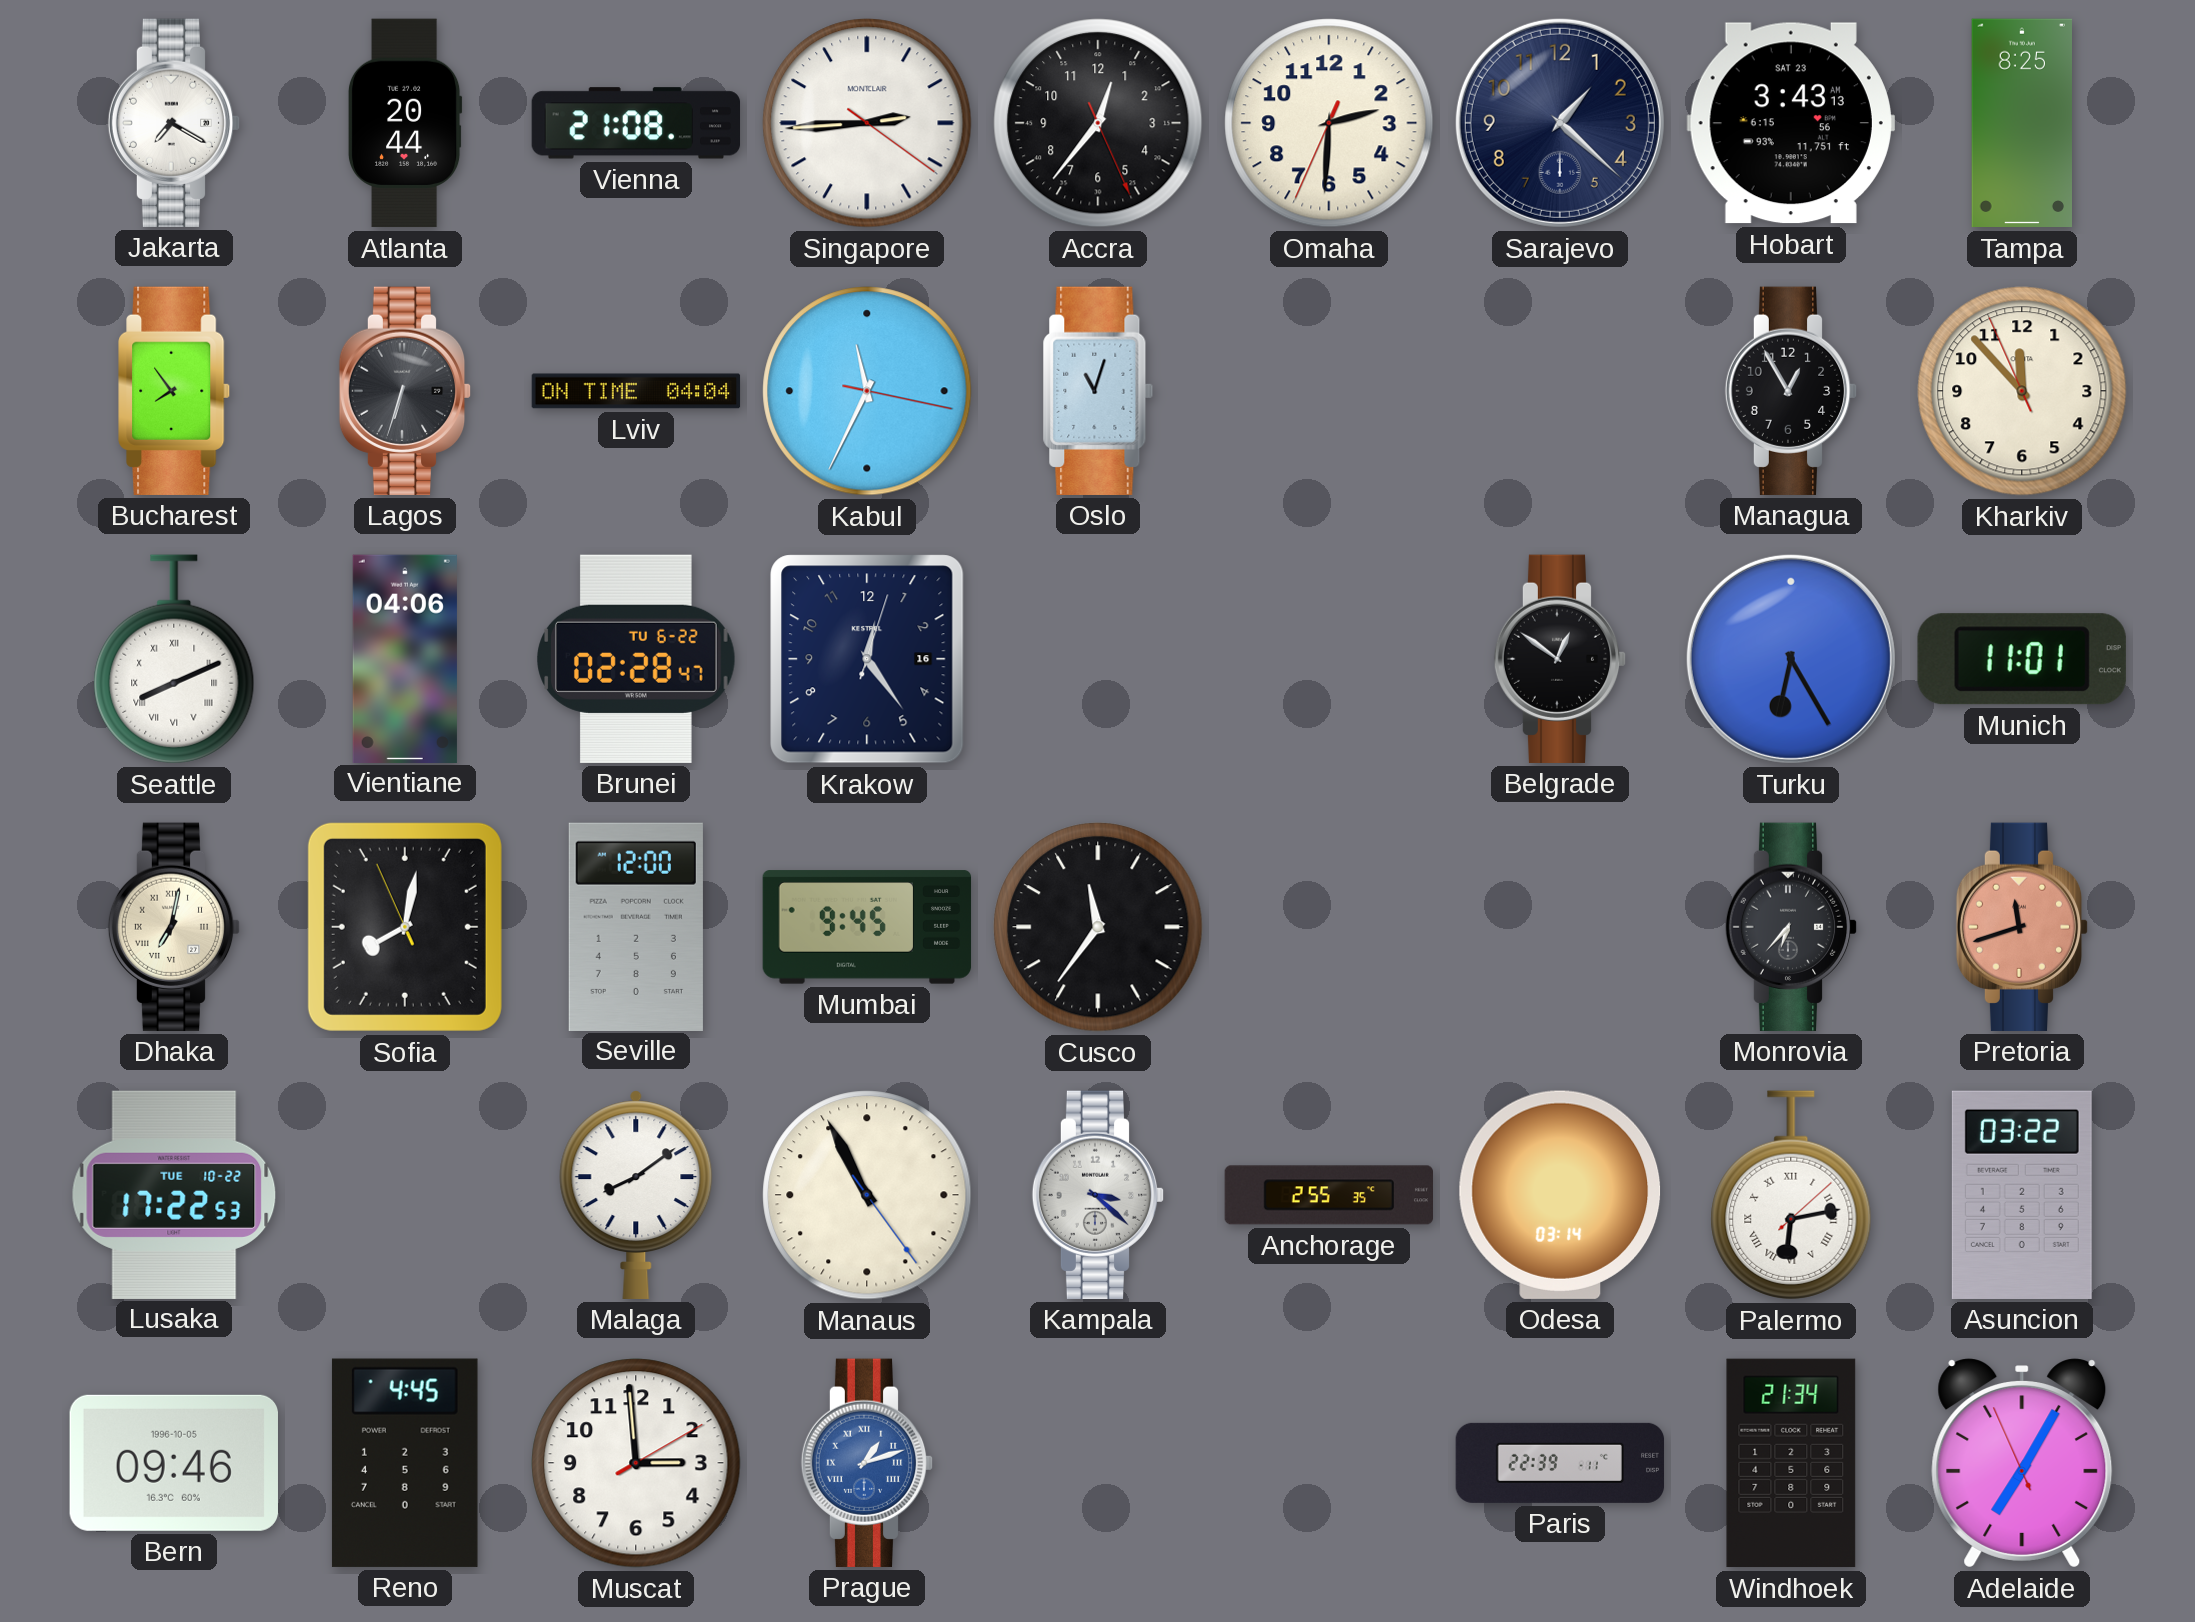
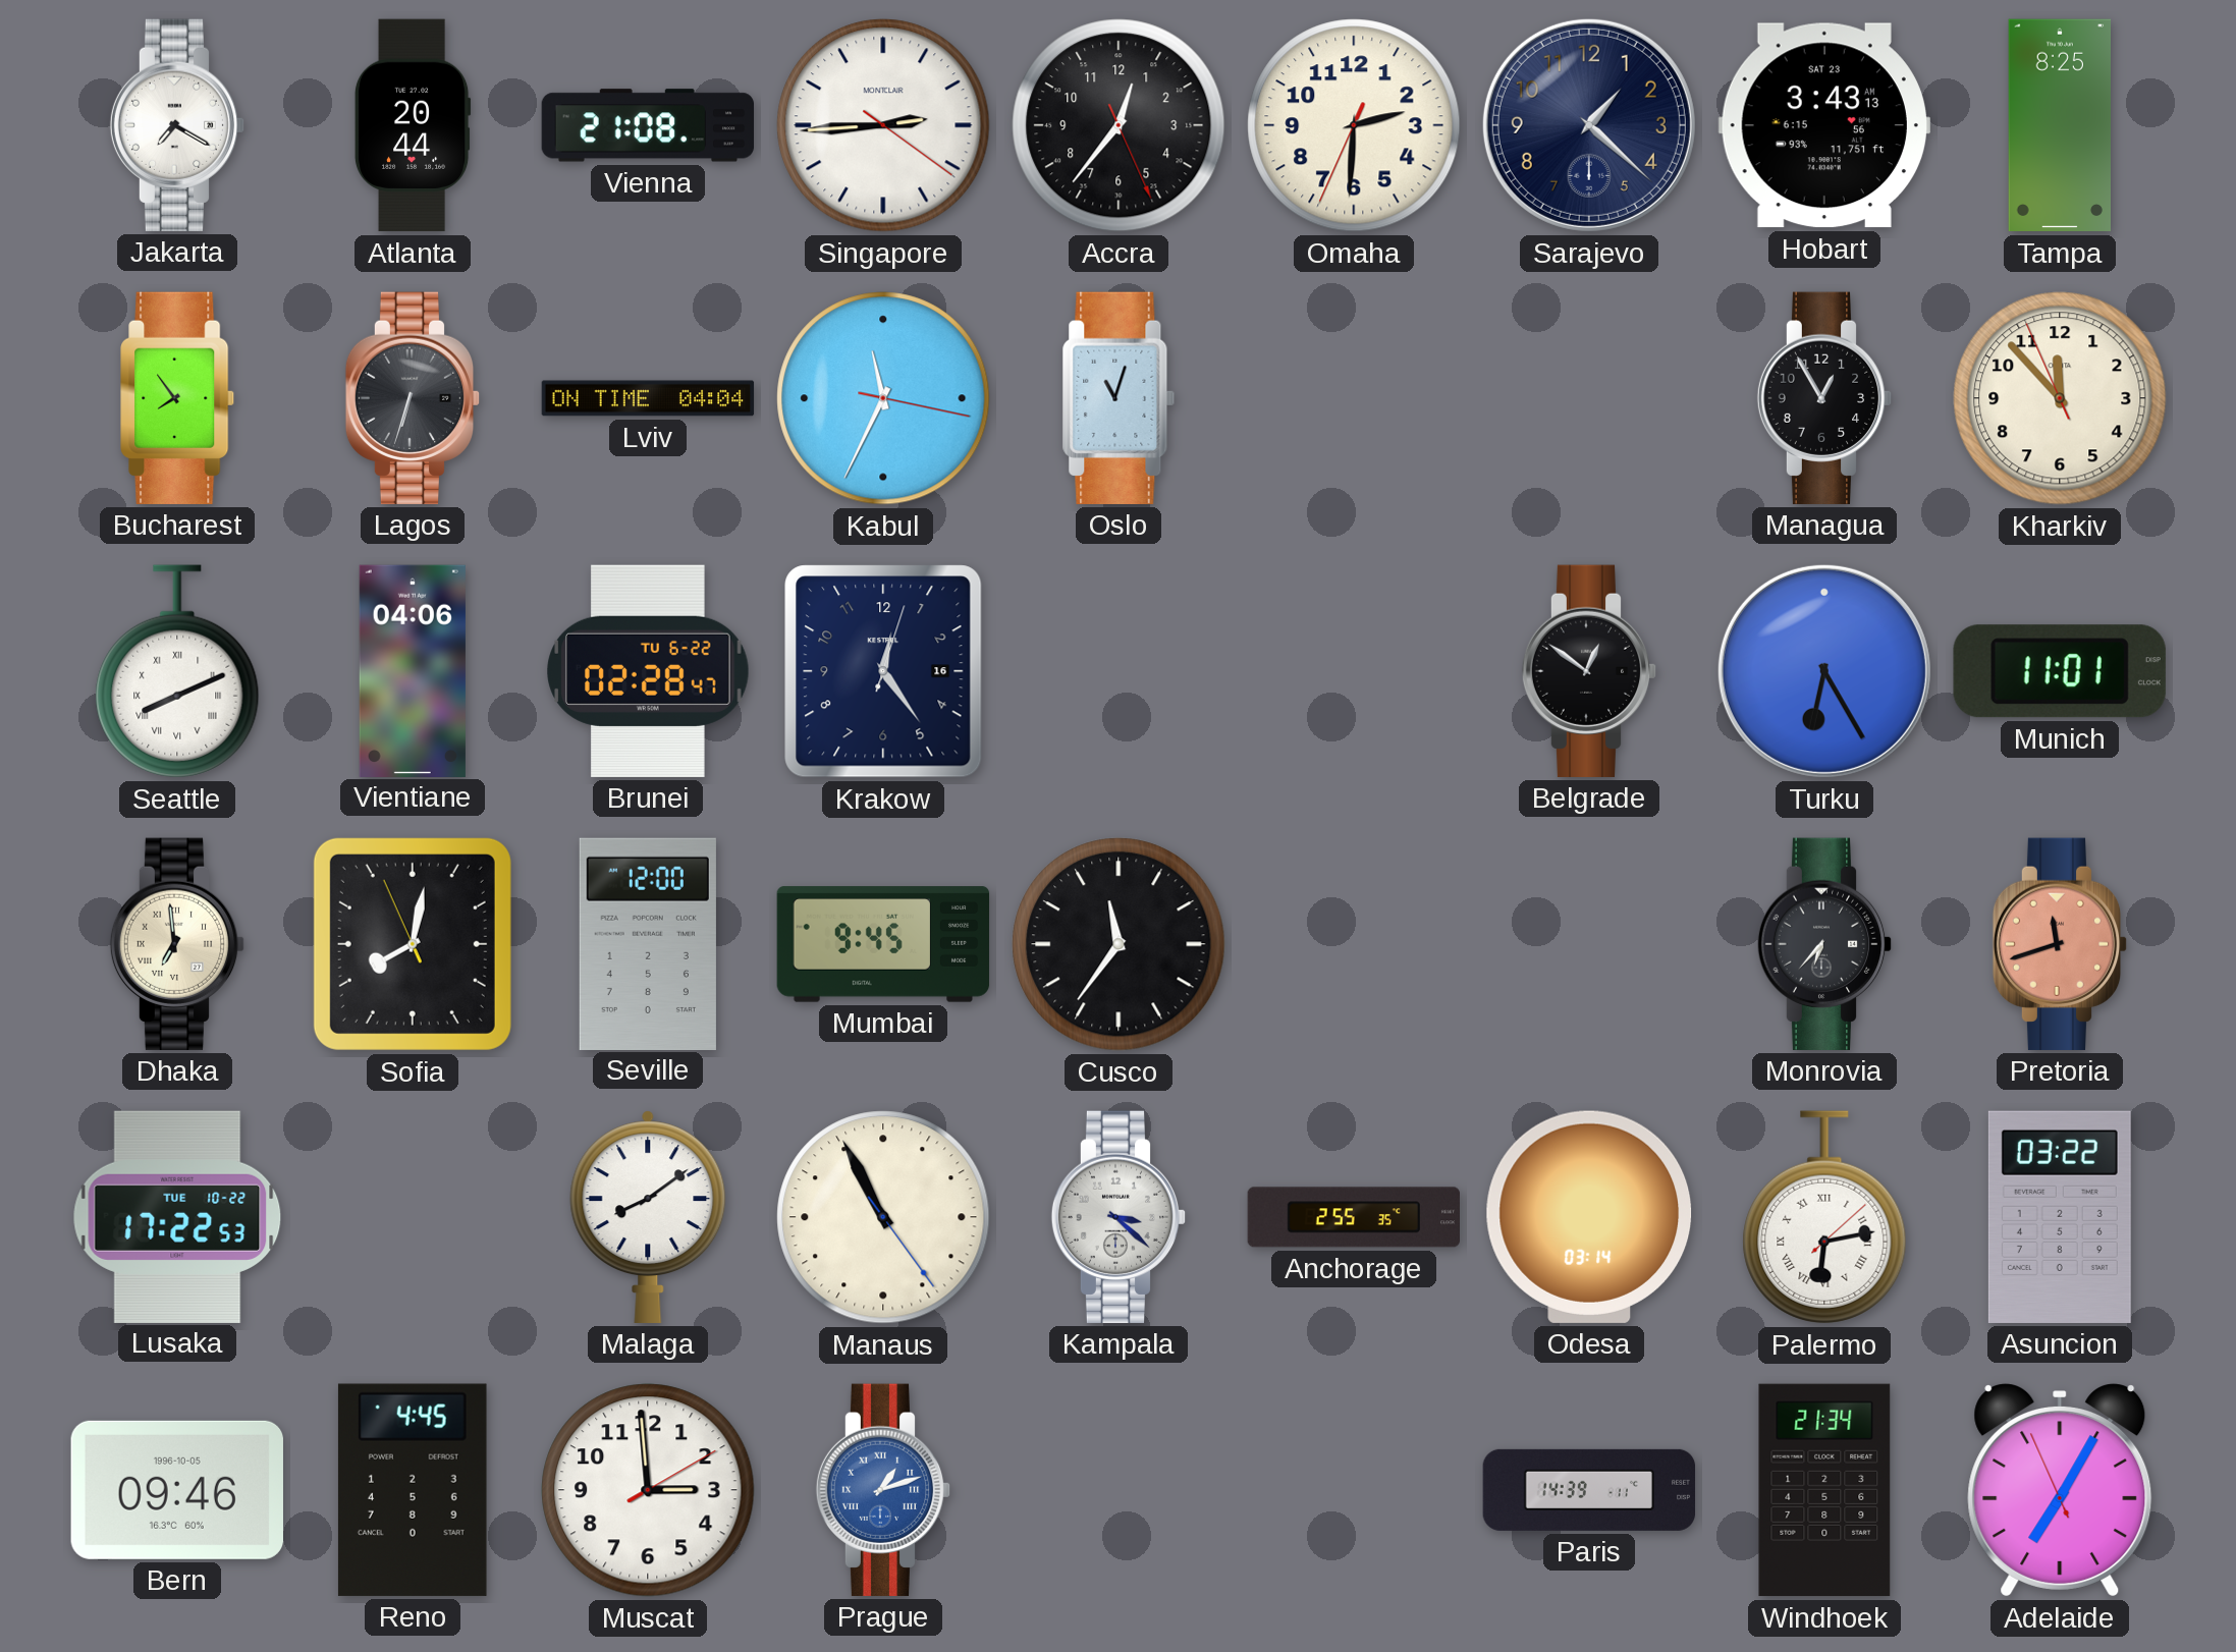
Dhaka: 7:02 -> 6:59
Paris: 22:39 -> 14:39
